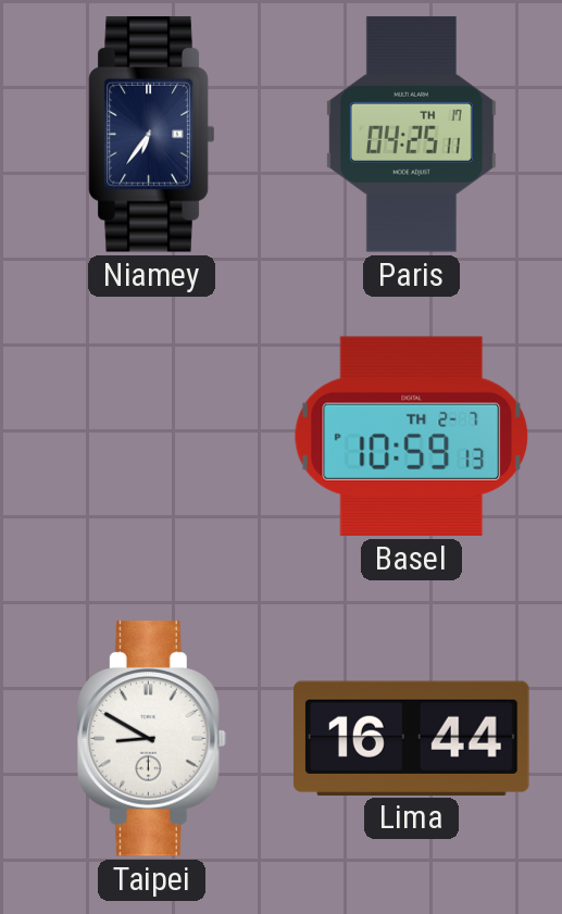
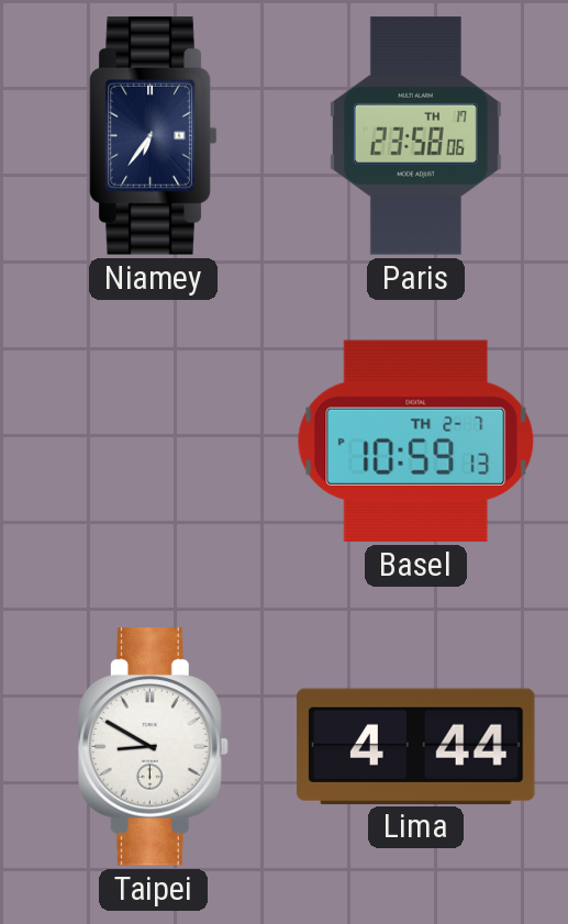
Paris: 04:25 -> 23:58
Lima: 16:44 -> 4:44
